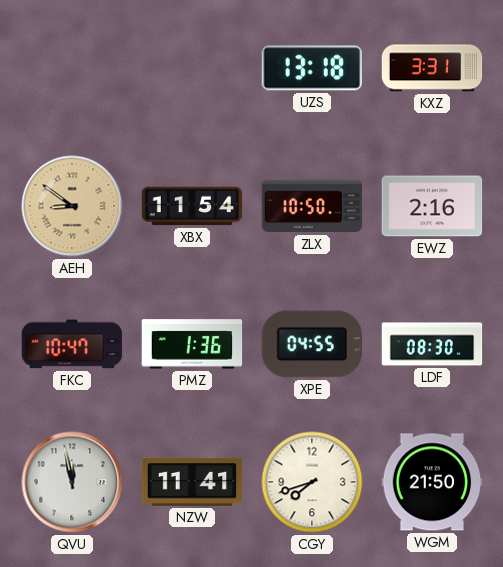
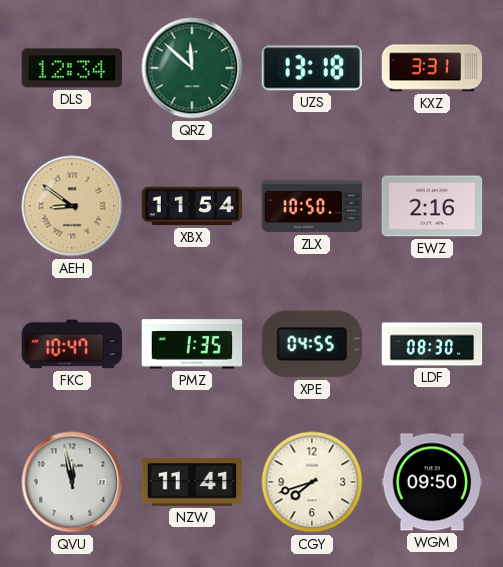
DLS: none -> 12:34
QRZ: none -> 11:52
PMZ: 1:36 -> 1:35
WGM: 21:50 -> 09:50
